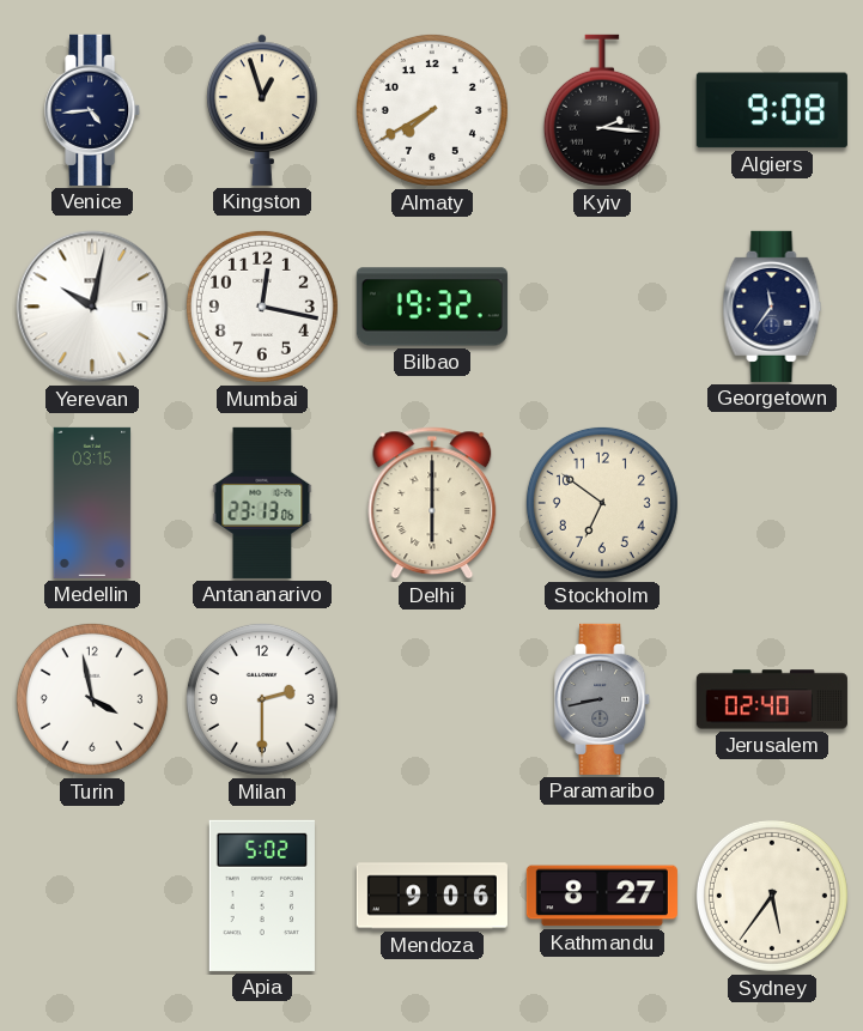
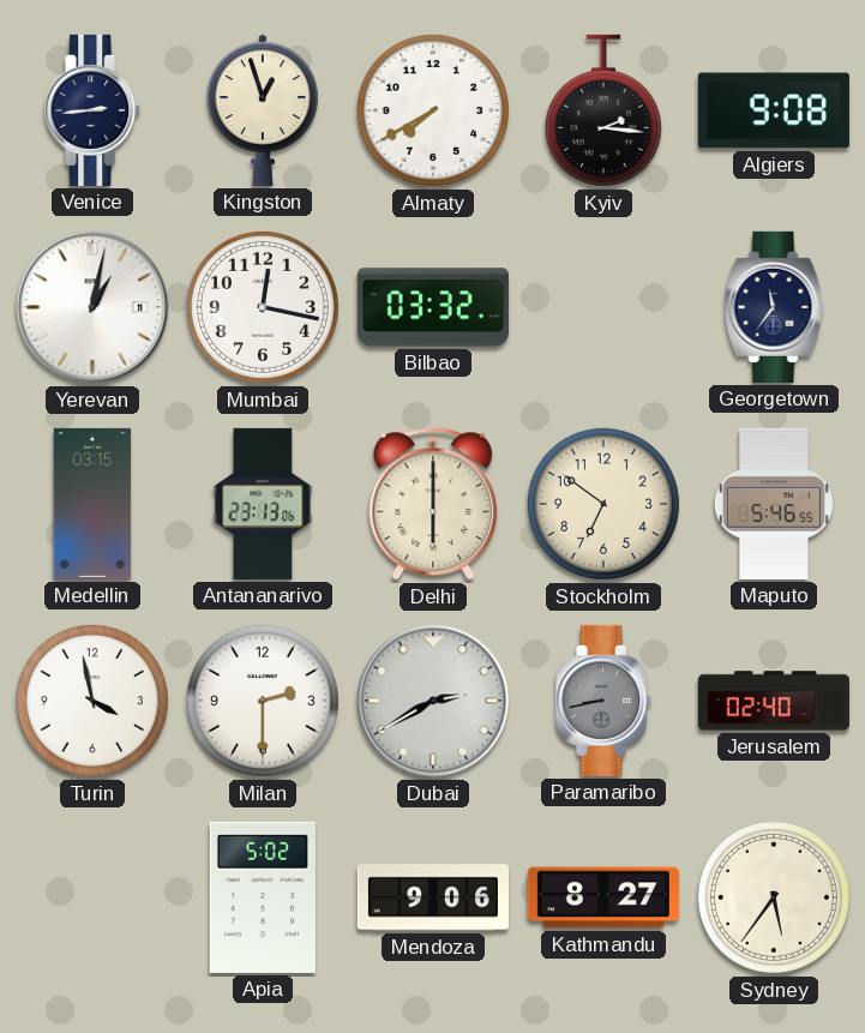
Venice: 4:44 -> 2:44
Yerevan: 10:02 -> 1:02
Bilbao: 19:32 -> 03:32
Maputo: none -> 5:46
Dubai: none -> 2:40
